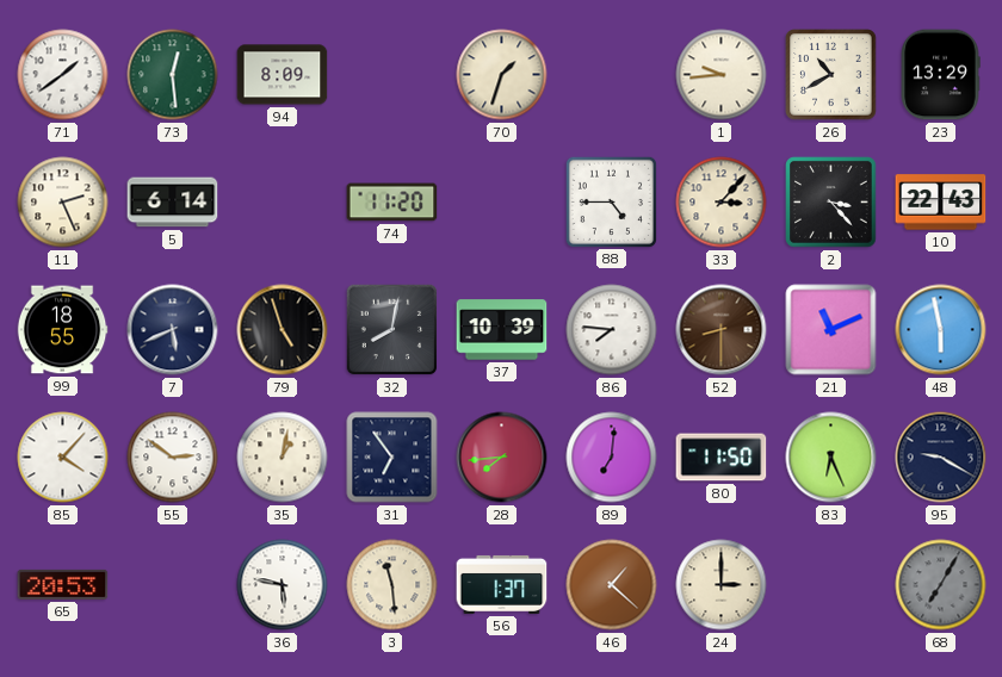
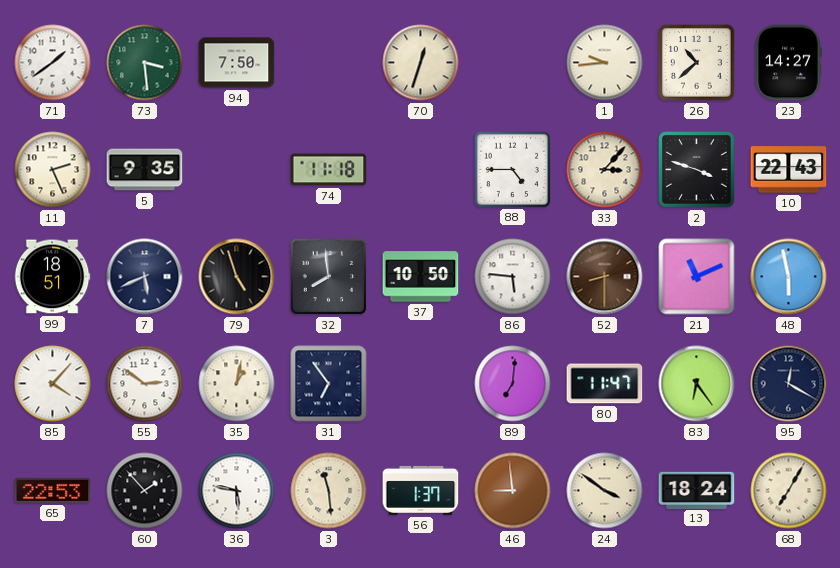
73: 12:29 -> 3:29
94: 8:09 -> 7:50
70: 1:33 -> 12:33
26: 10:40 -> 10:38
23: 13:29 -> 14:27
5: 6:14 -> 9:35
74: 11:20 -> 11:18
2: 3:23 -> 3:48
99: 18:55 -> 18:51
32: 8:02 -> 7:59
37: 10:39 -> 10:50
86: 7:46 -> 5:46
28: 7:44 -> none
80: 11:50 -> 11:47
83: 6:26 -> 6:24
95: 9:20 -> 12:20
65: 20:53 -> 22:53
60: none -> 1:53
46: 1:22 -> 8:59
24: 3:00 -> 3:51
13: none -> 18:24
68 dial: grey -> cream
